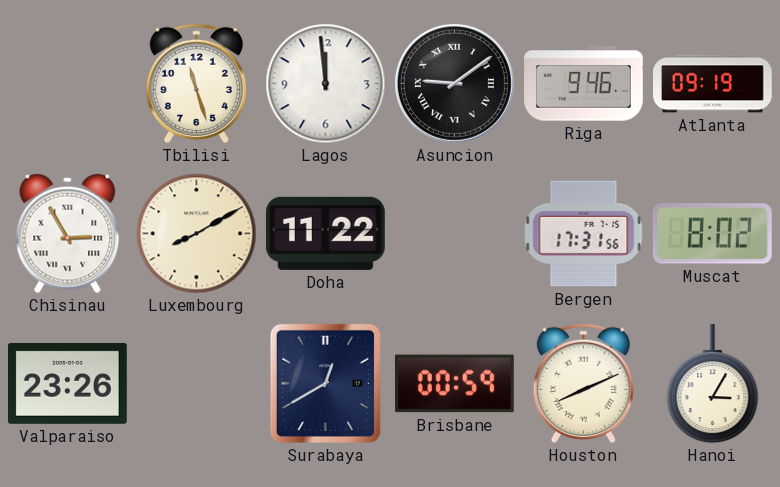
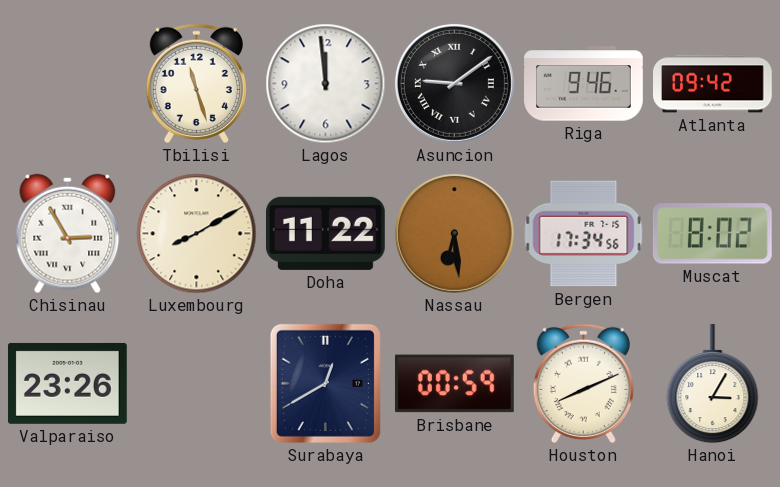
Atlanta: 09:19 -> 09:42
Nassau: none -> 6:29
Bergen: 17:31 -> 17:34
